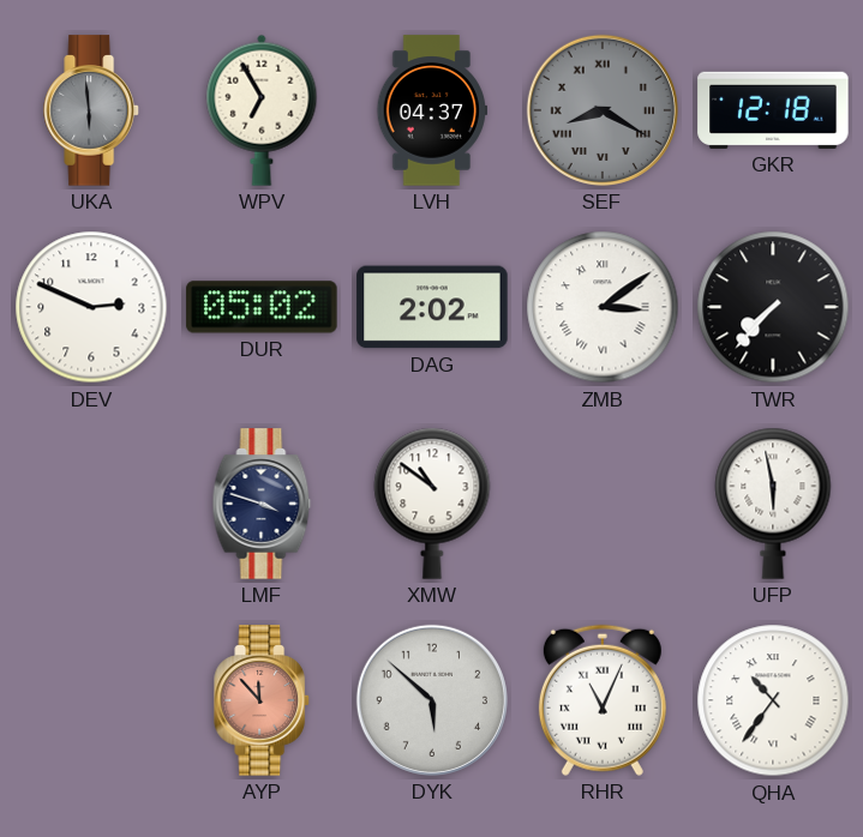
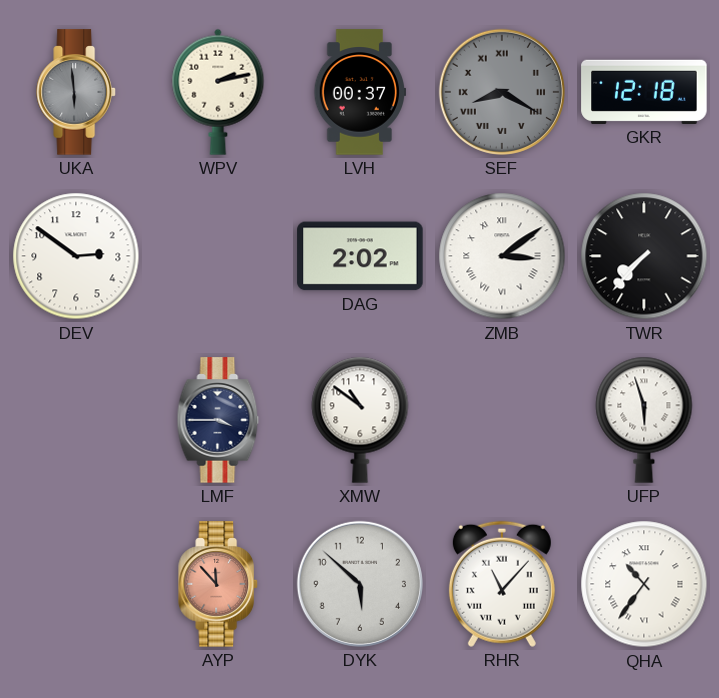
WPV: 6:55 -> 2:13
LVH: 04:37 -> 00:37
DEV: 2:49 -> 2:51
DUR: 05:02 -> none
LMF: 3:48 -> 3:45
UFP: 5:58 -> 5:57
RHR: 11:04 -> 11:07
